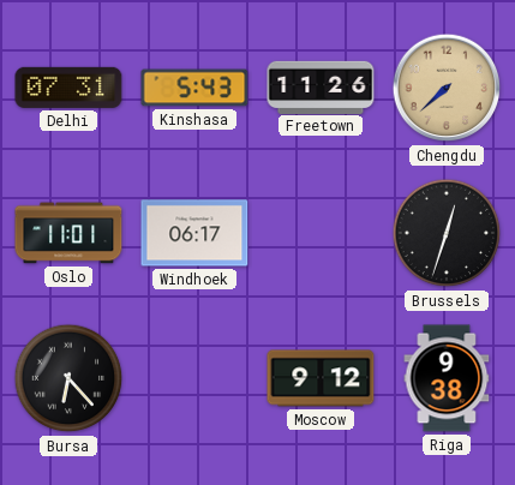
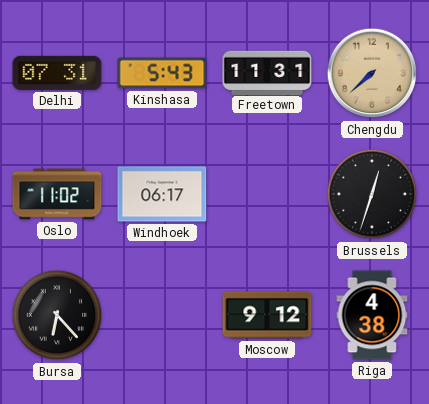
Freetown: 11:26 -> 11:31
Oslo: 11:01 -> 11:02
Riga: 9:38 -> 4:38
